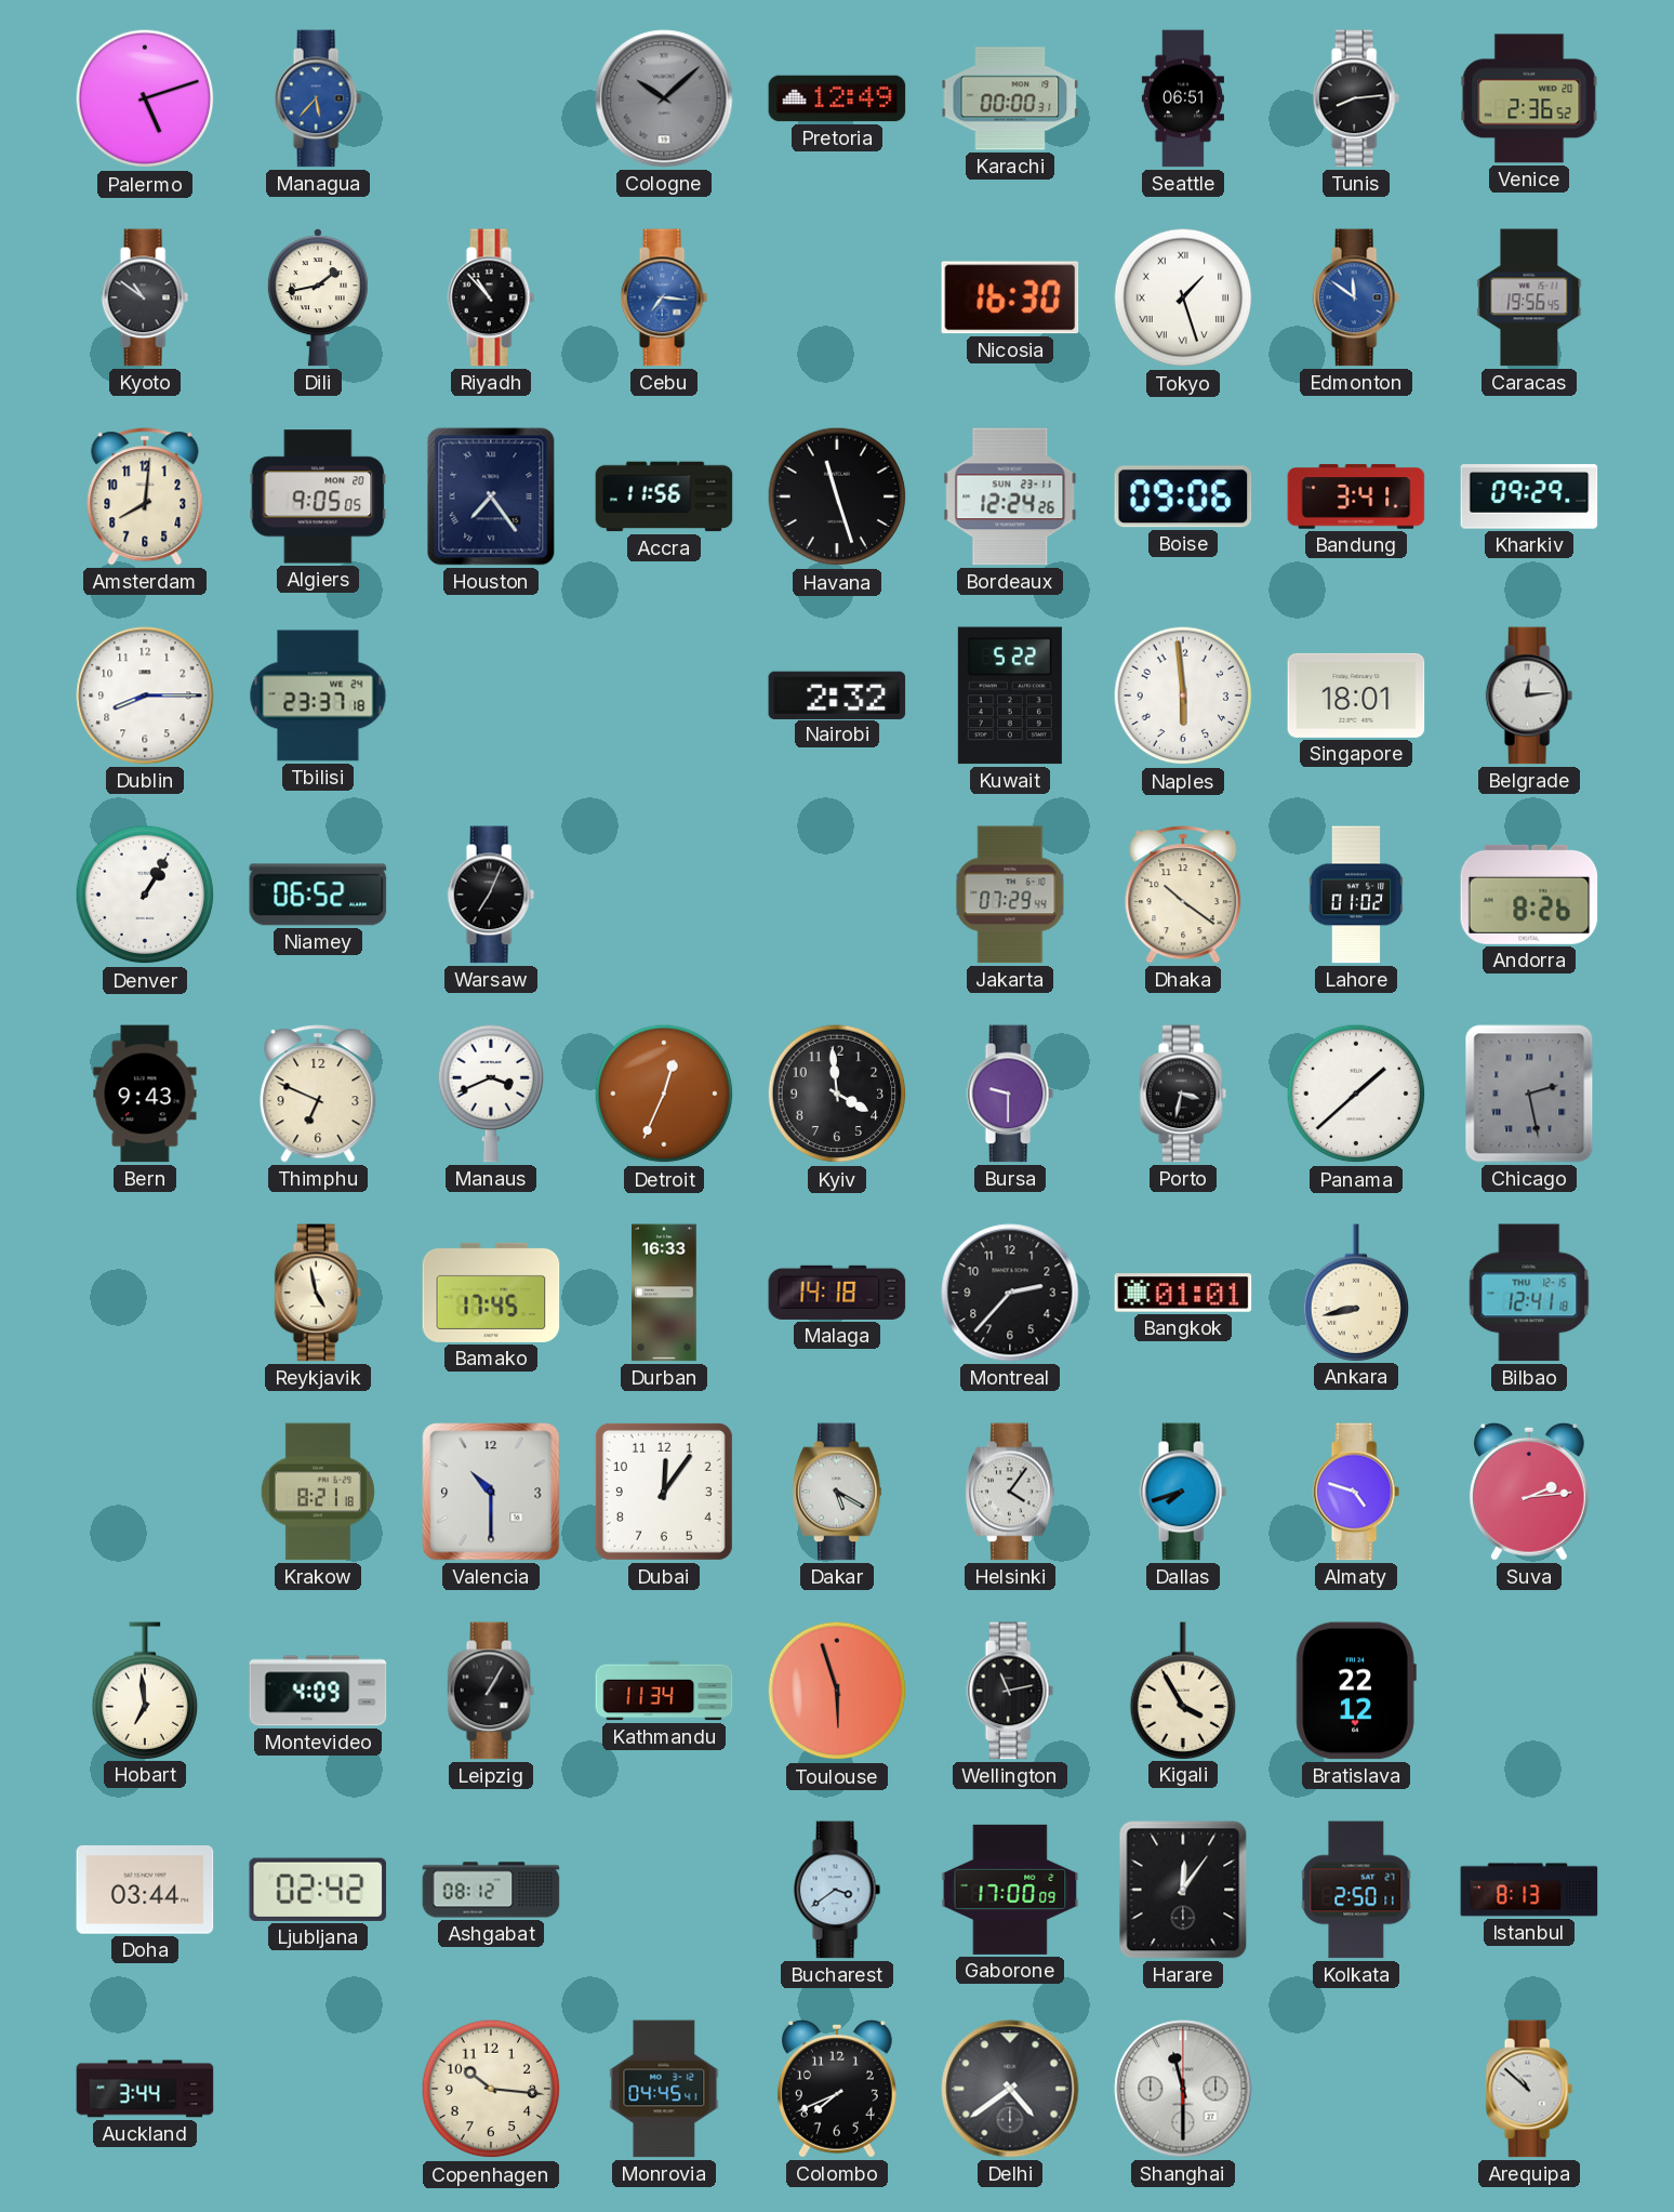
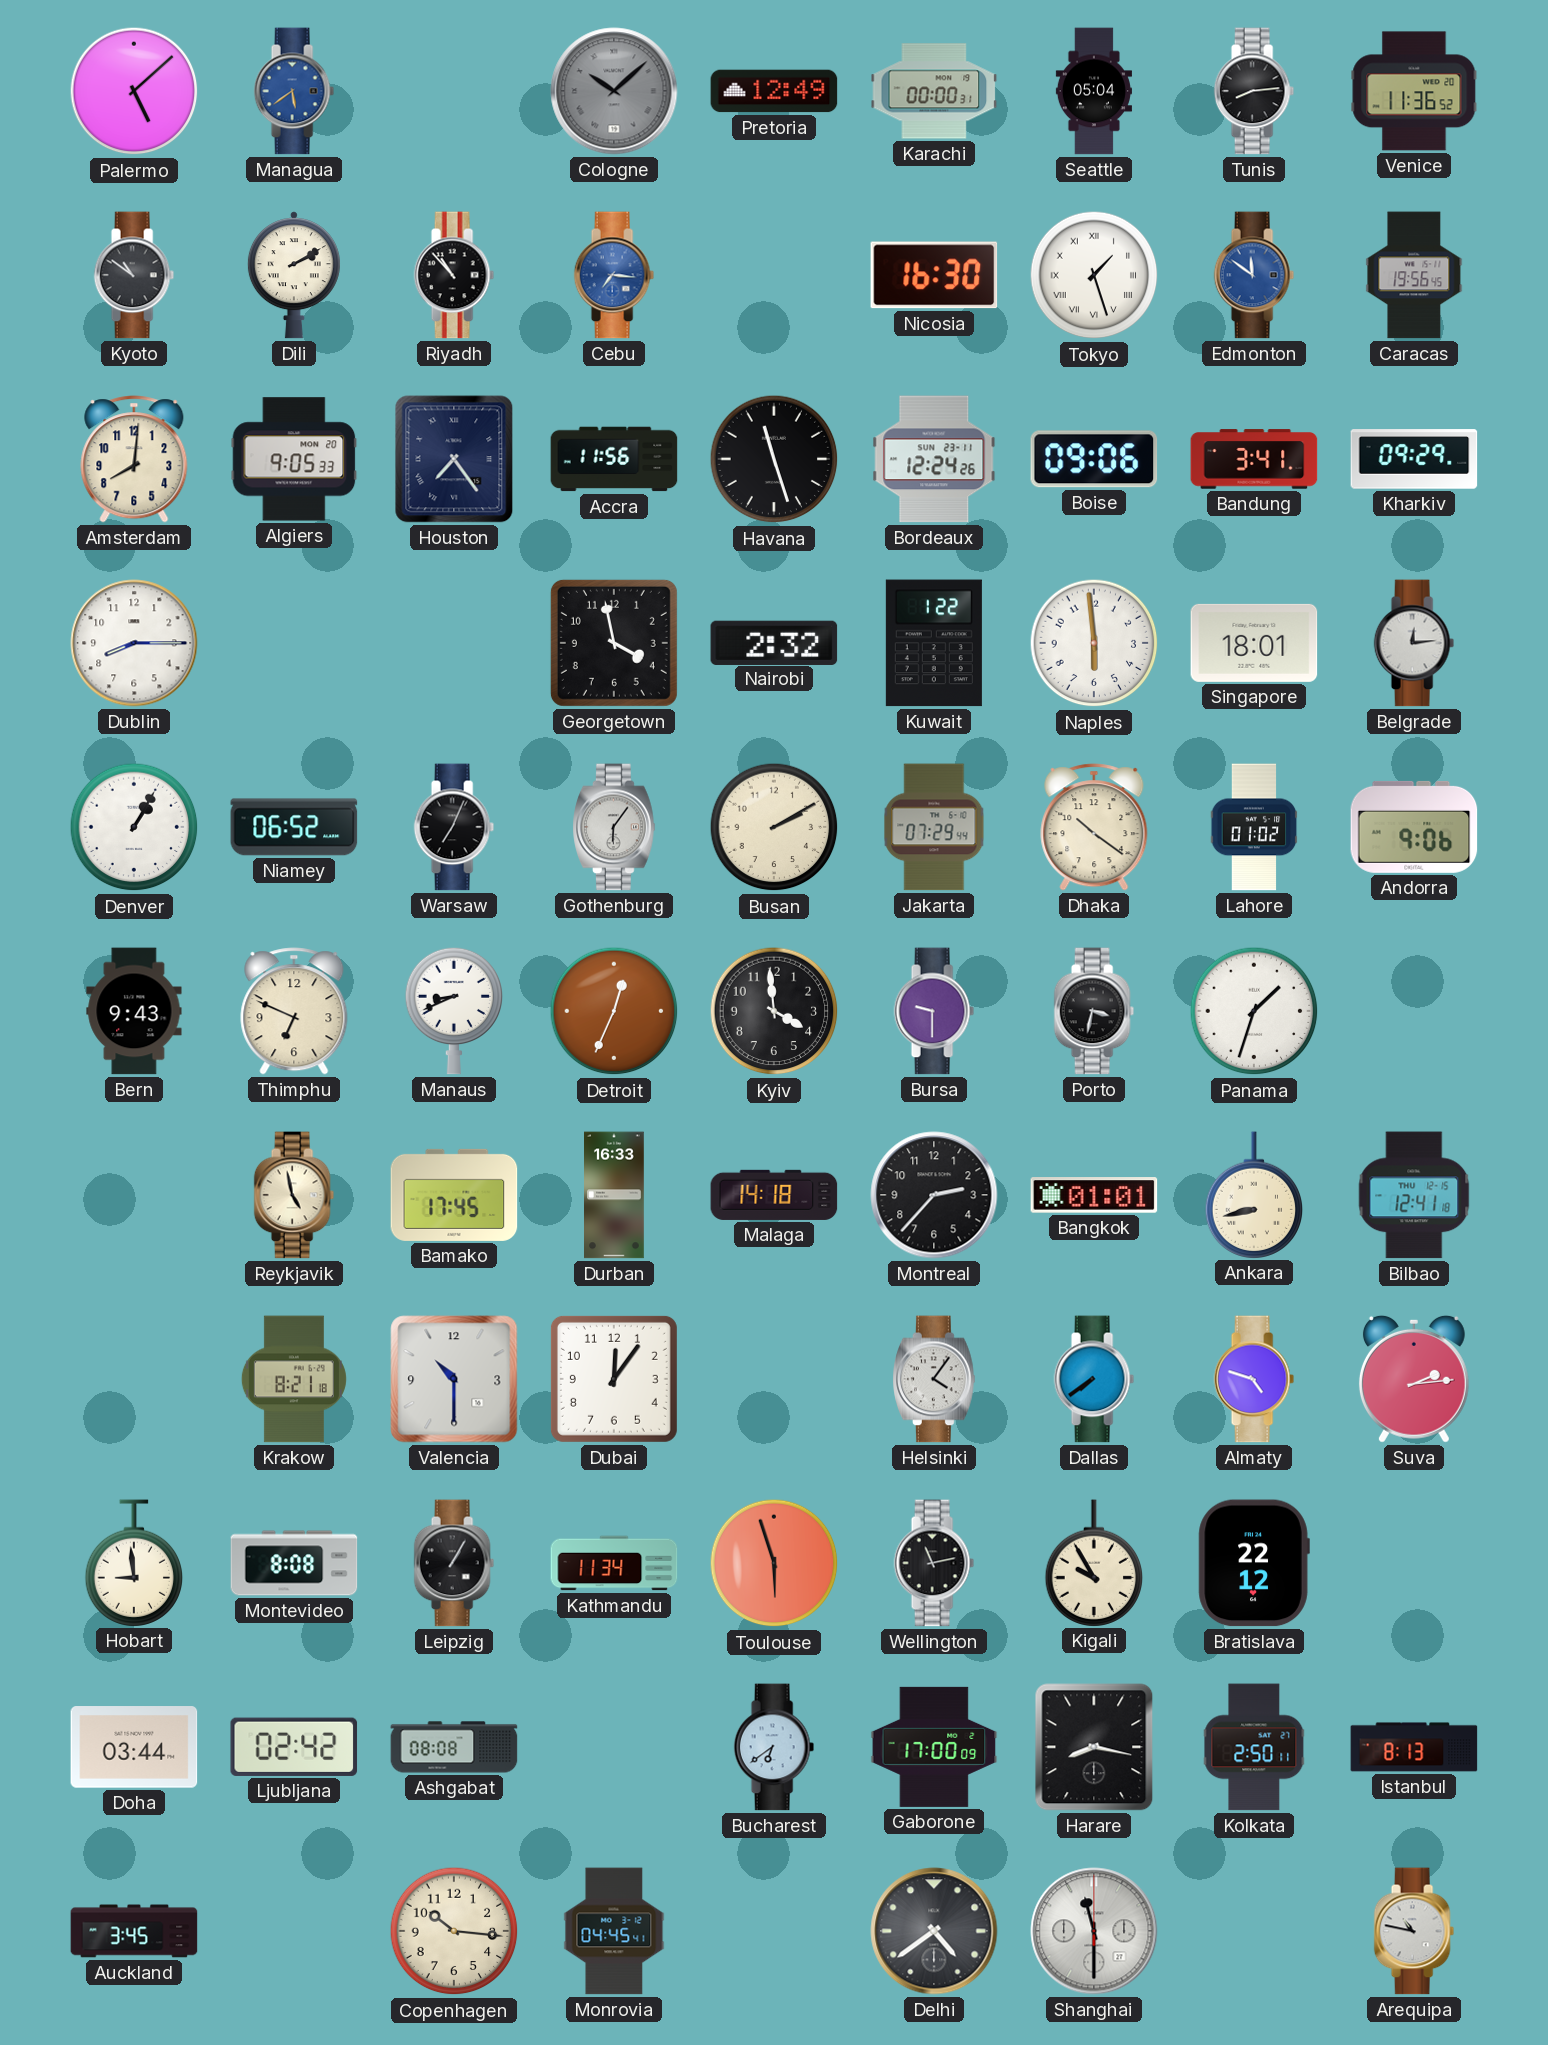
Palermo: 5:12 -> 5:08
Managua: 5:37 -> 5:39
Seattle: 06:51 -> 05:04
Venice: 2:36 -> 11:36
Dili: 1:43 -> 2:10
Algiers: 9:05:05 -> 9:05:33
Tbilisi: 23:37 -> none
Georgetown: none -> 3:58
Kuwait: 5:22 -> 1:22
Gothenburg: none -> 6:06
Busan: none -> 2:10
Andorra: 8:26 -> 9:06
Manaus: 3:41 -> 8:41
Panama: 1:38 -> 1:33
Chicago: 2:28 -> none
Dakar: 5:20 -> none
Dallas: 7:42 -> 7:39
Hobart: 6:59 -> 8:59
Montevideo: 4:09 -> 8:08
Kigali: 3:55 -> 9:55
Ashgabat: 08:12 -> 08:08
Bucharest: 3:39 -> 6:39
Harare: 12:06 -> 8:17
Auckland: 3:44 -> 3:45
Colombo: 7:41 -> none
Arequipa: 10:52 -> 10:47
